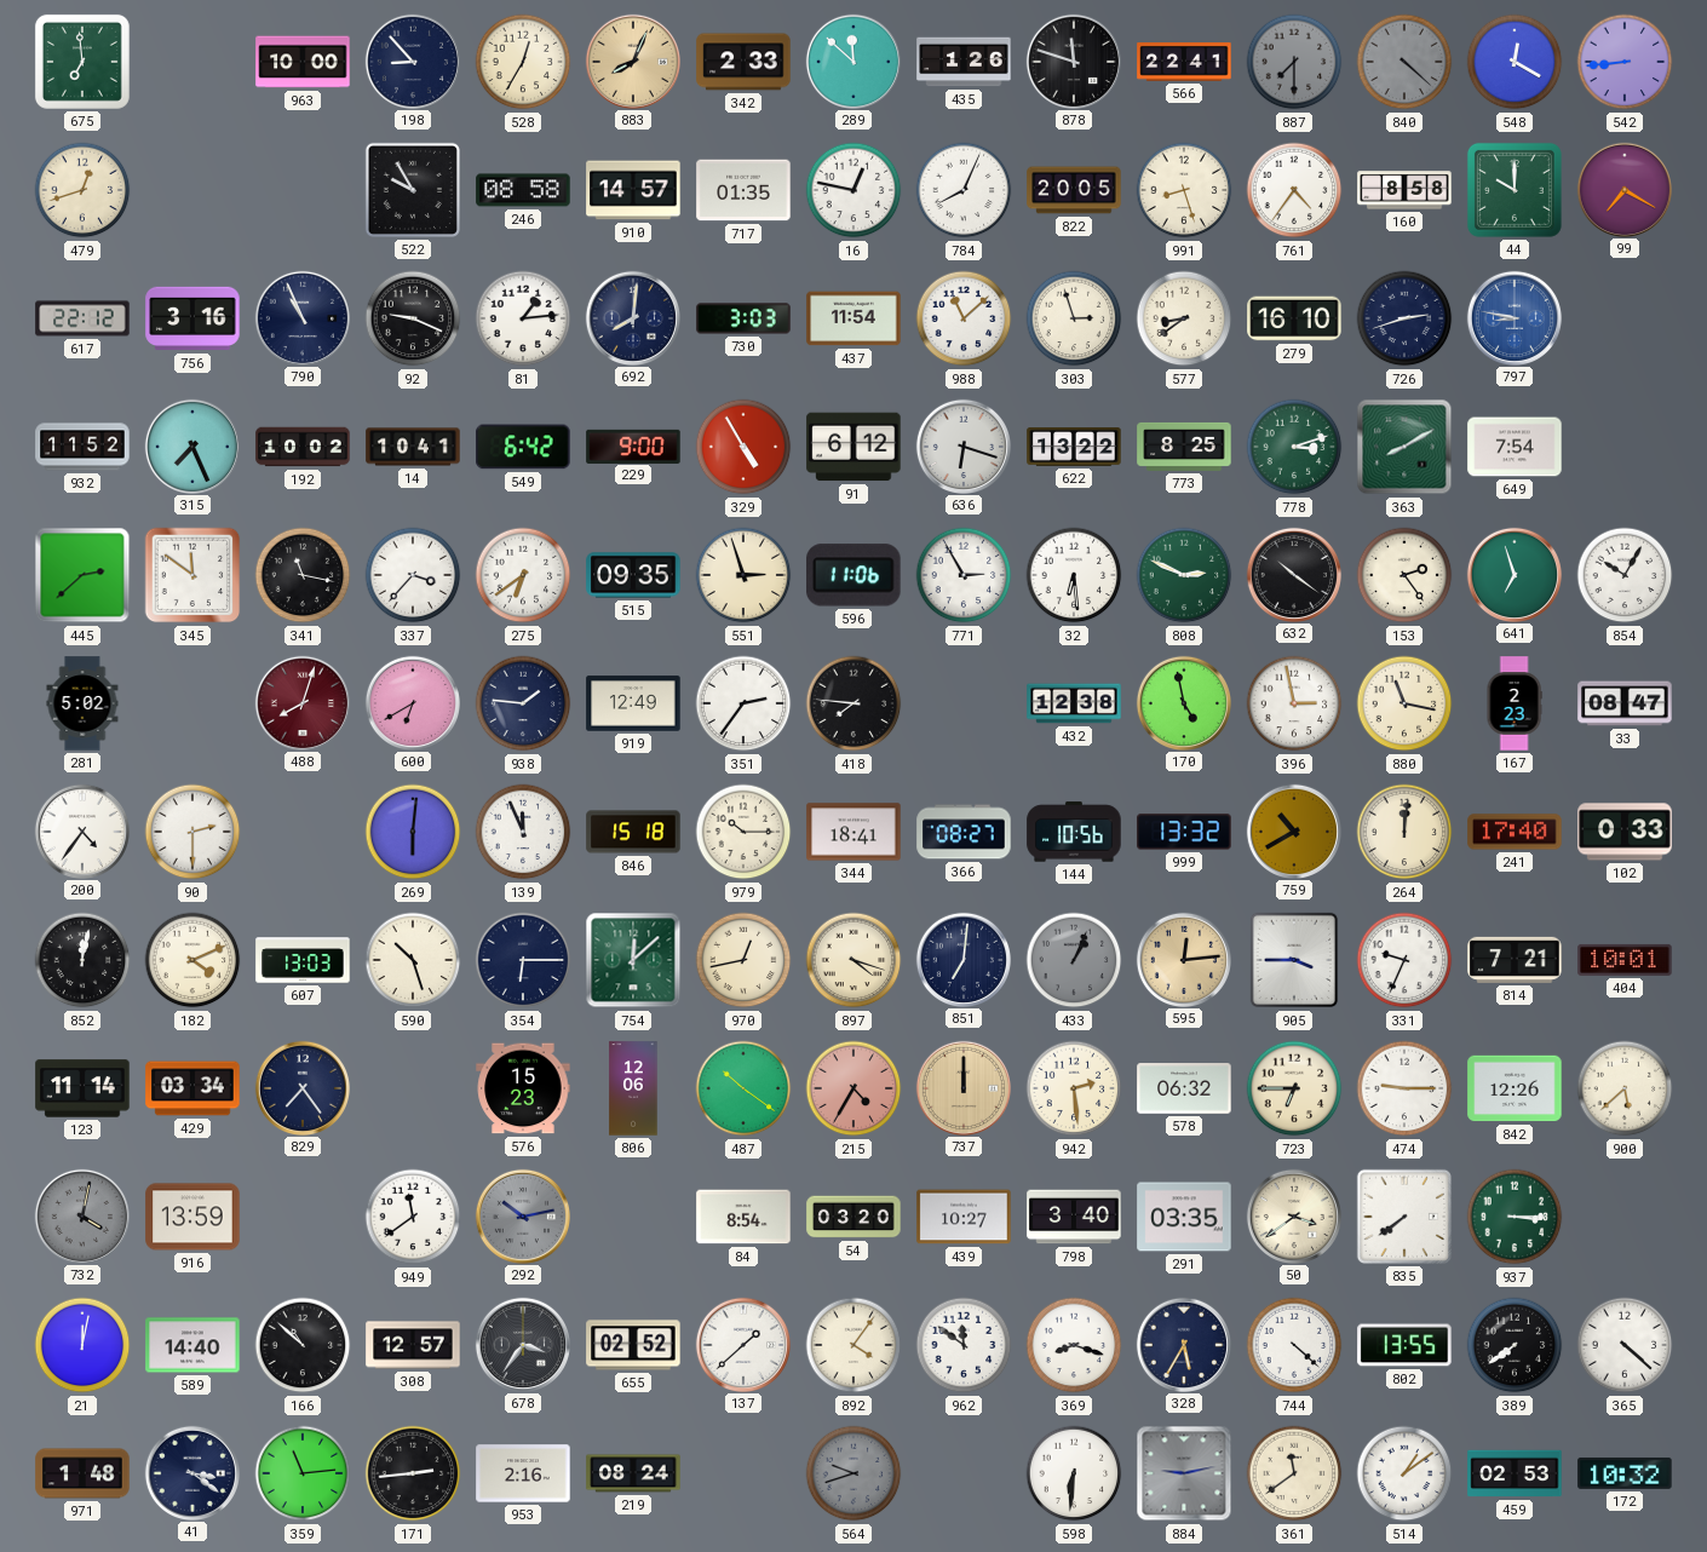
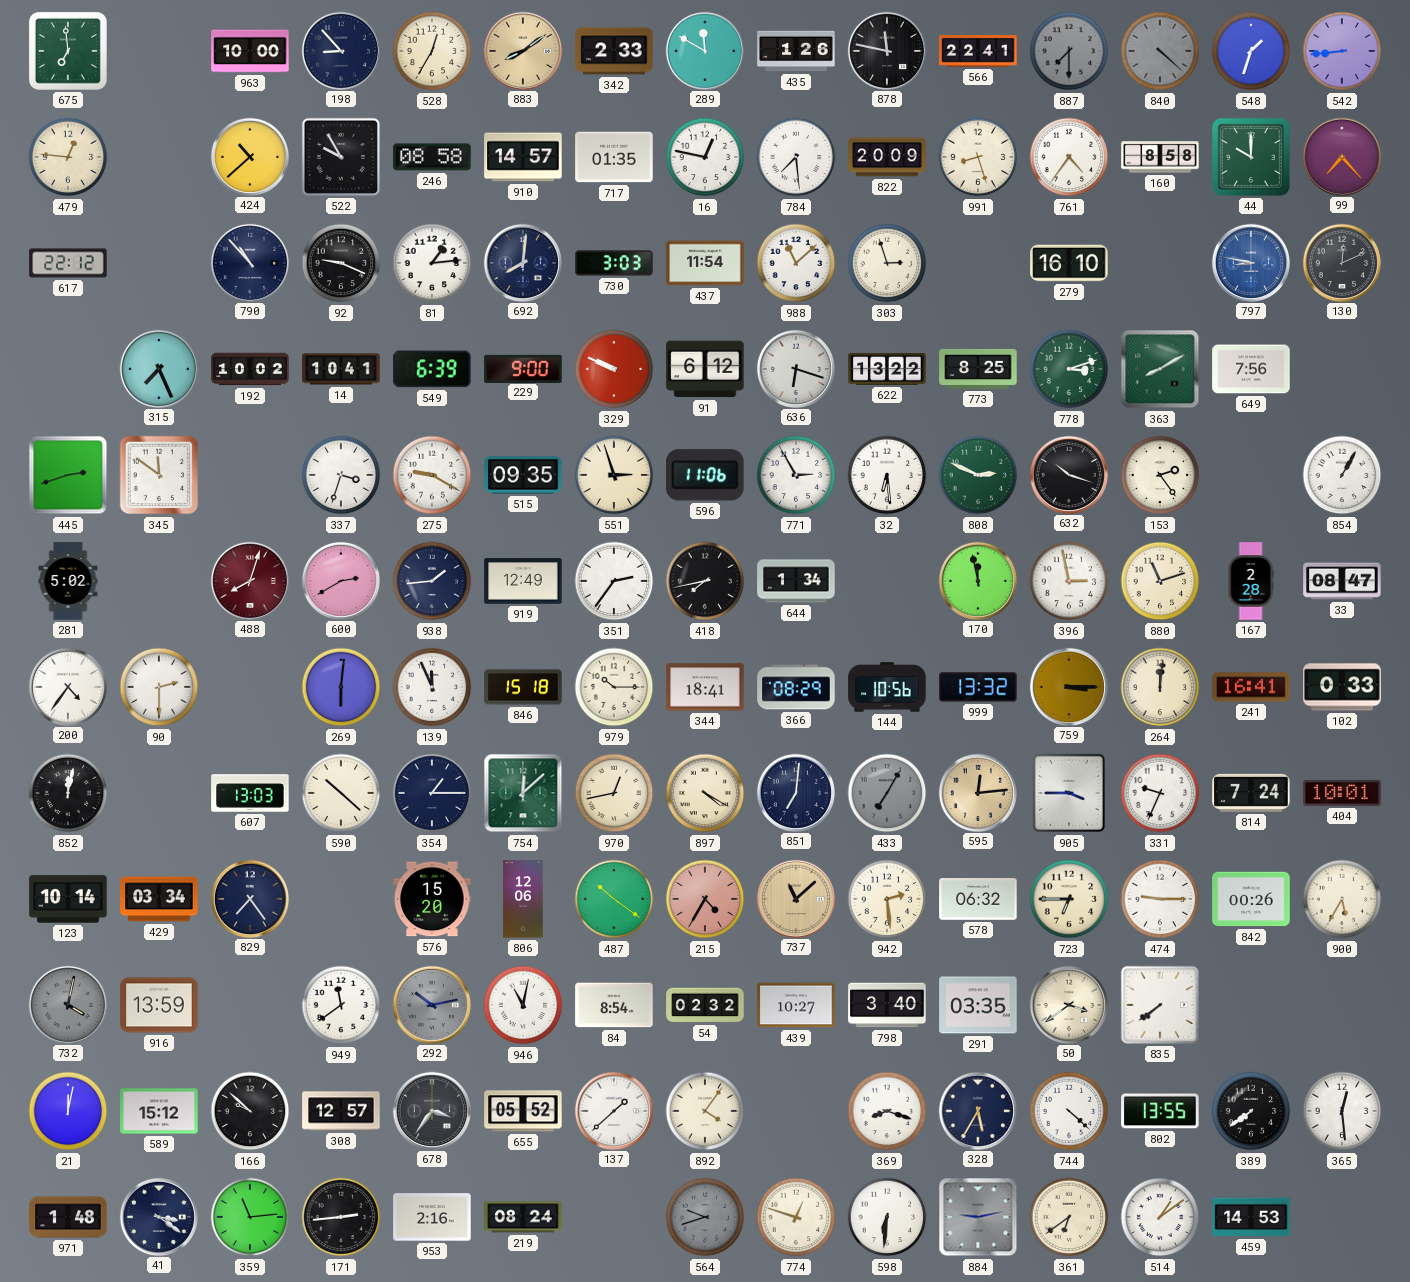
883: 8:04 -> 8:09
289: 11:52 -> 11:50
878: 11:48 -> 11:47
548: 12:20 -> 1:33
479: 12:42 -> 12:46
424: none -> 10:38
784: 8:04 -> 7:29
822: 20:05 -> 20:09
99: 7:20 -> 7:23
756: 3:16 -> none
790: 10:56 -> 10:53
577: 8:39 -> none
726: 2:42 -> none
130: none -> 12:11
932: 11:52 -> none
549: 6:42 -> 6:39
329: 4:55 -> 9:49
649: 7:54 -> 7:56
445: 2:38 -> 2:42
341: 11:17 -> none
337: 3:37 -> 3:33
275: 6:39 -> 9:20
632: 10:21 -> 10:18
641: 6:57 -> none
854: 10:05 -> 1:05
600: 6:40 -> 2:40
938: 1:46 -> 1:44
418: 7:46 -> 7:43
644: none -> 1:34
432: 12:38 -> none
170: 4:58 -> 11:58
880: 11:17 -> 11:12
167: 2:23 -> 2:28
366: 08:27 -> 08:29
759: 10:40 -> 3:15
241: 17:40 -> 16:41
182: 4:11 -> none
590: 10:27 -> 10:22
354: 6:15 -> 1:15
897: 4:18 -> 4:20
433: 1:04 -> 7:05
814: 7:21 -> 7:24
123: 11:14 -> 10:14
576: 15:23 -> 15:20
737: 12:00 -> 11:08
842: 12:26 -> 00:26
900: 5:38 -> 5:35
946: none -> 11:02
54: 03:20 -> 02:32
937: 3:15 -> none
589: 14:40 -> 15:12
166: 10:52 -> 9:52
655: 02:52 -> 05:52
962: 11:51 -> none
365: 4:22 -> 12:29
774: none -> 12:48
361: 11:39 -> 6:39
459: 02:53 -> 14:53
172: 10:32 -> none
